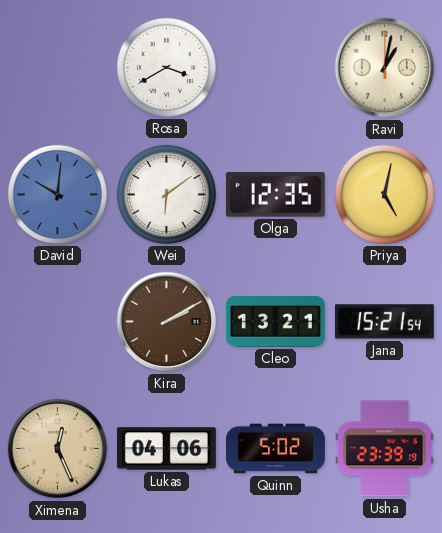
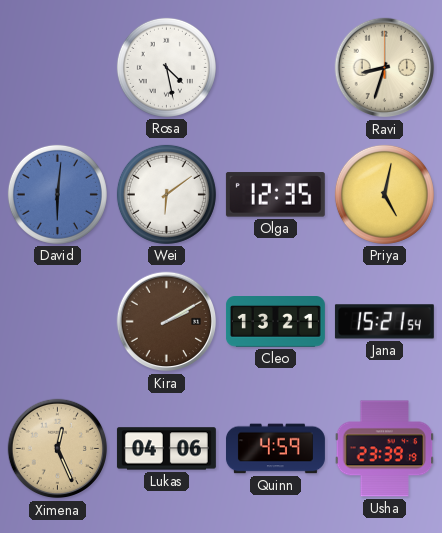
Rosa: 3:40 -> 4:28
Ravi: 1:02 -> 8:33
David: 10:01 -> 6:01
Quinn: 5:02 -> 4:59
